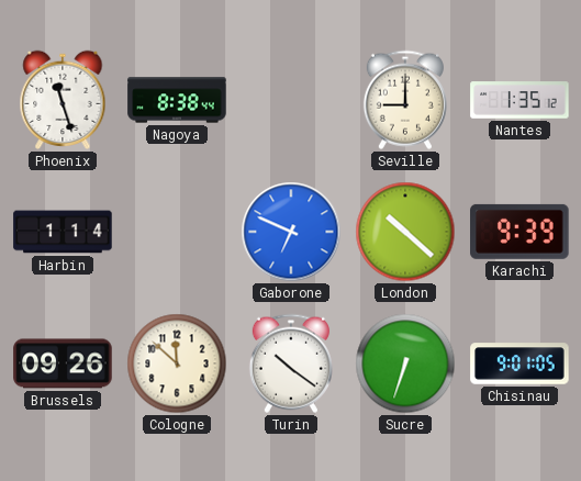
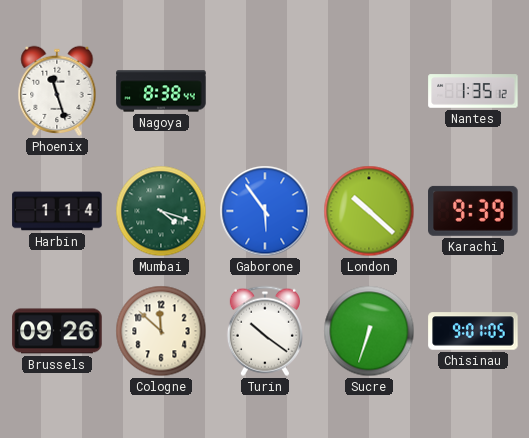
Seville: 9:00 -> none
Mumbai: none -> 4:18
Gaborone: 6:49 -> 5:54
